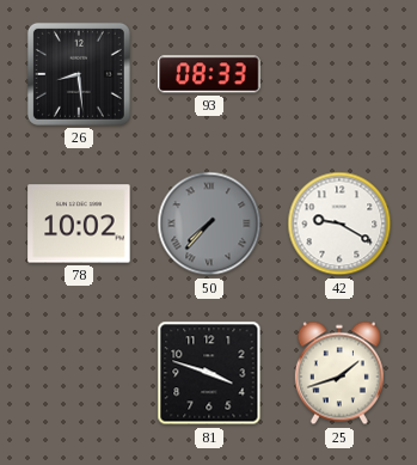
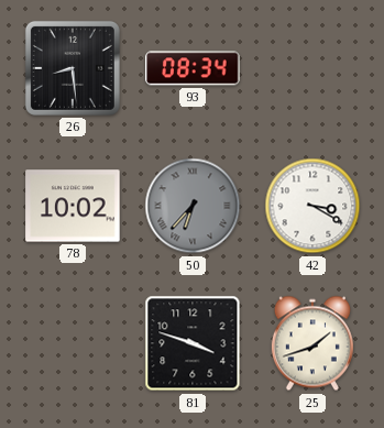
93: 08:33 -> 08:34
50: 7:37 -> 6:37
42: 9:20 -> 3:20
